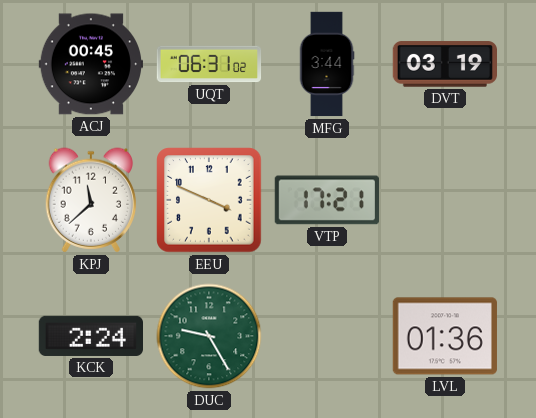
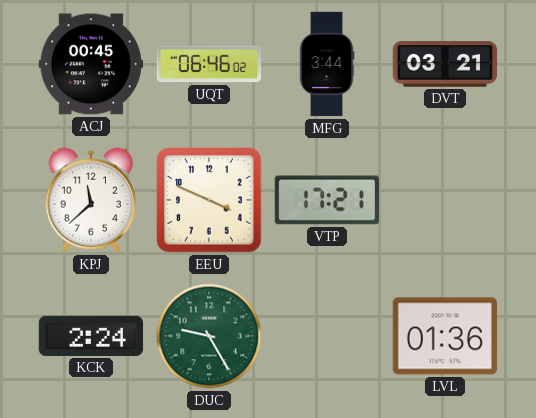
UQT: 06:31 -> 06:46
DVT: 03:19 -> 03:21
